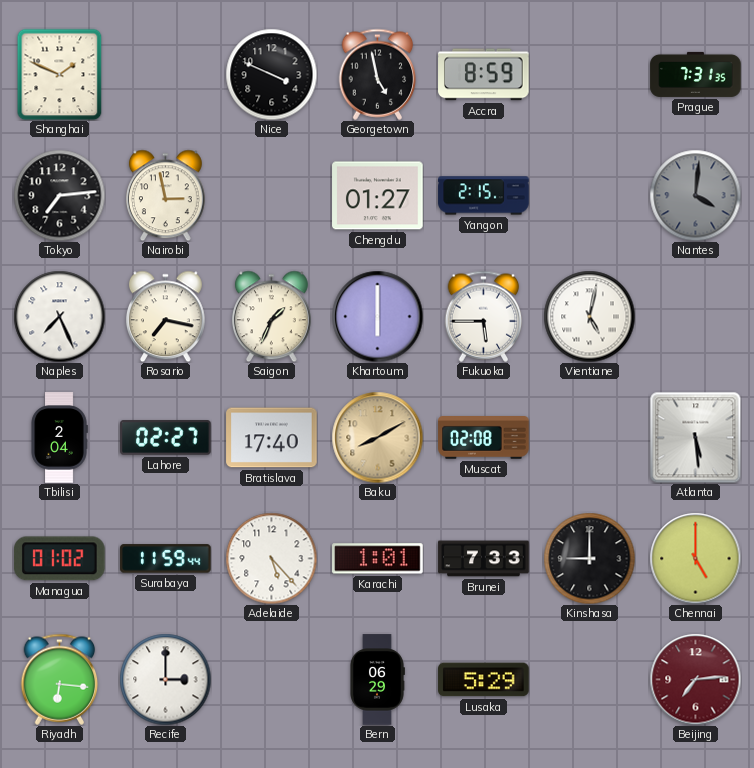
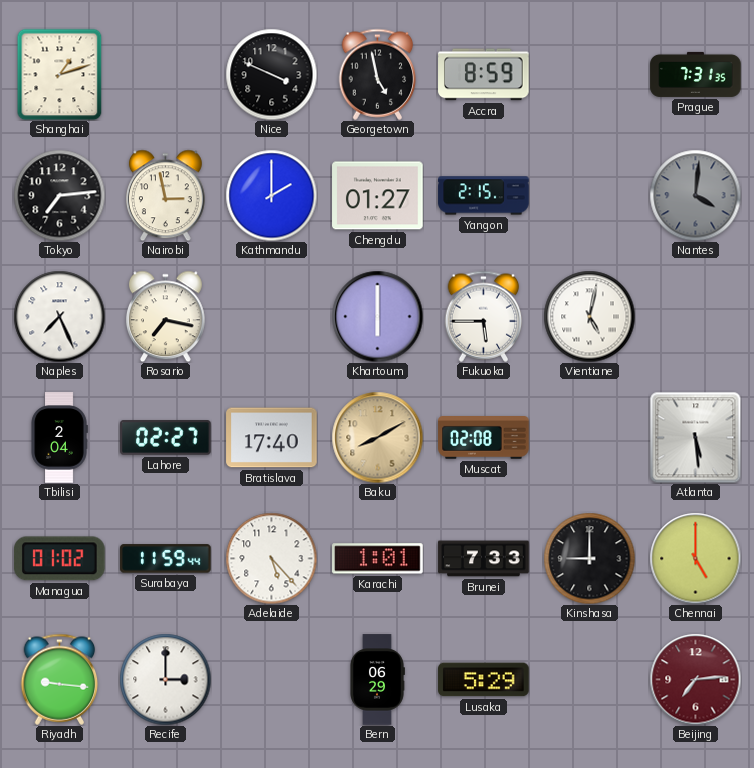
Shanghai: 1:49 -> 1:12
Kathmandu: none -> 2:00
Saigon: 1:34 -> none
Riyadh: 6:16 -> 9:16
